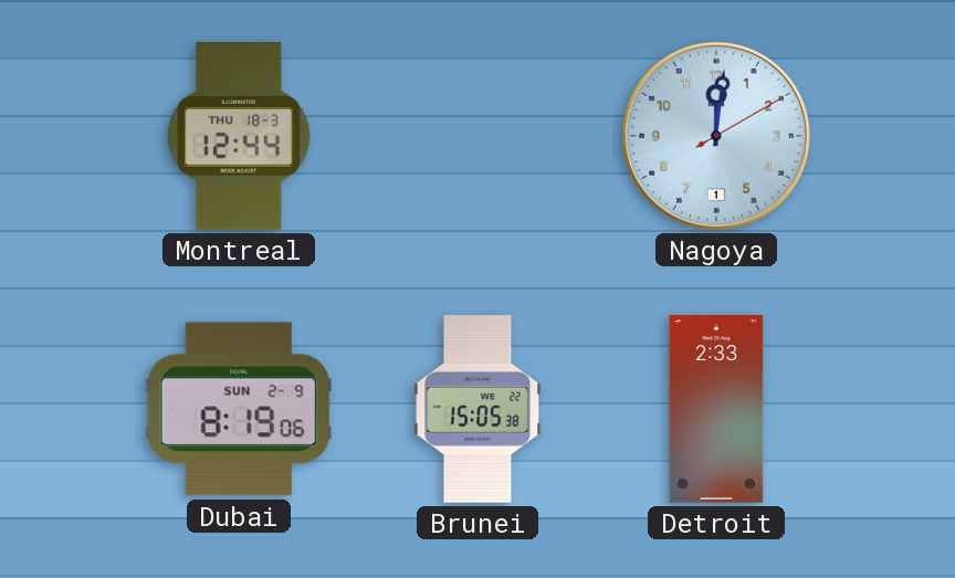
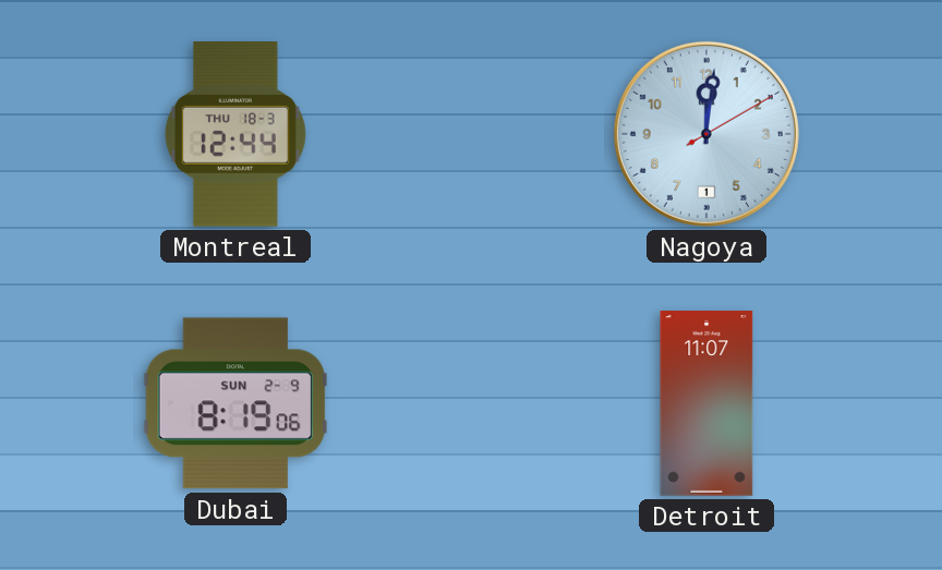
Brunei: 15:05 -> none
Detroit: 2:33 -> 11:07
